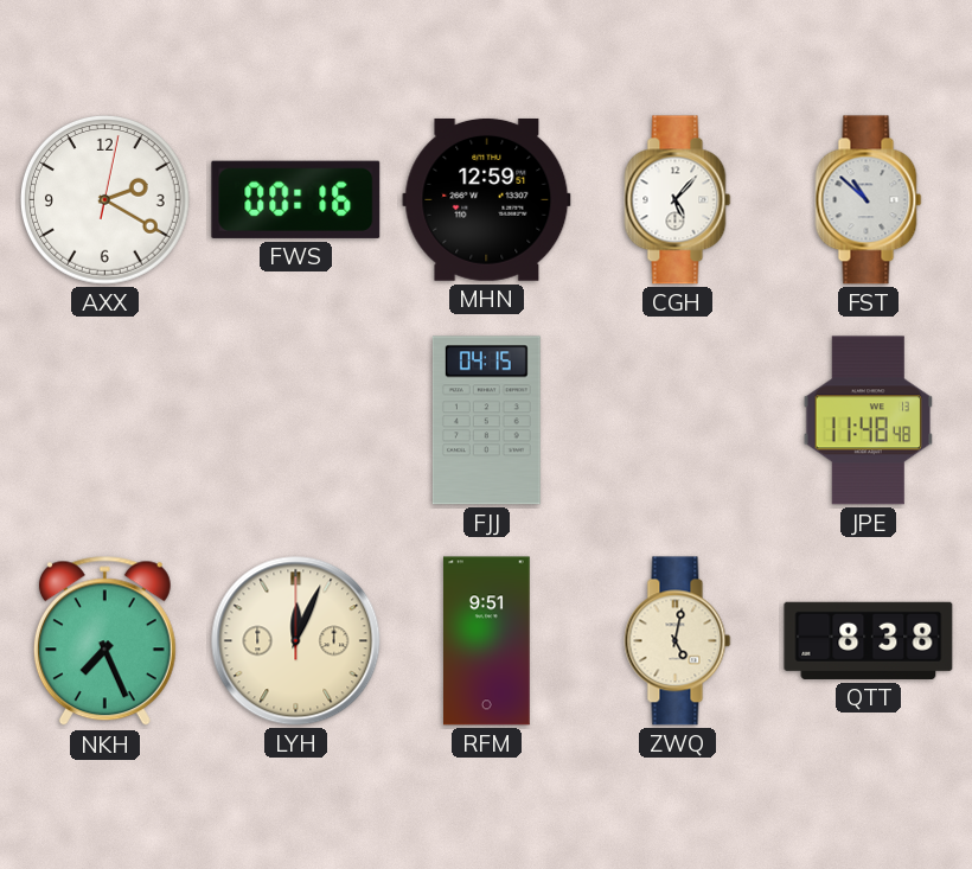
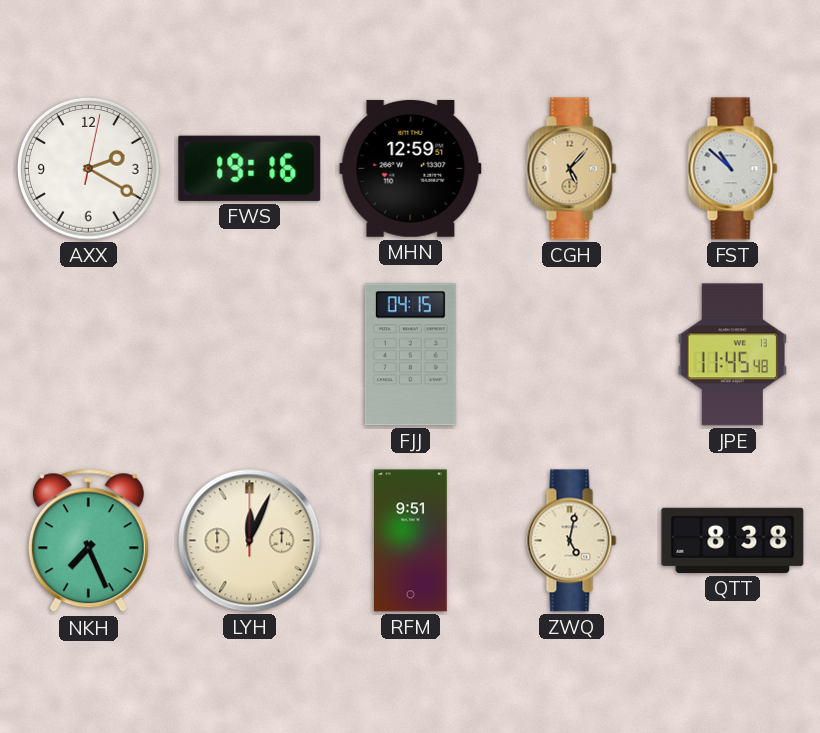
FWS: 00:16 -> 19:16
CGH dial: white -> champagne
JPE: 11:48 -> 11:45
